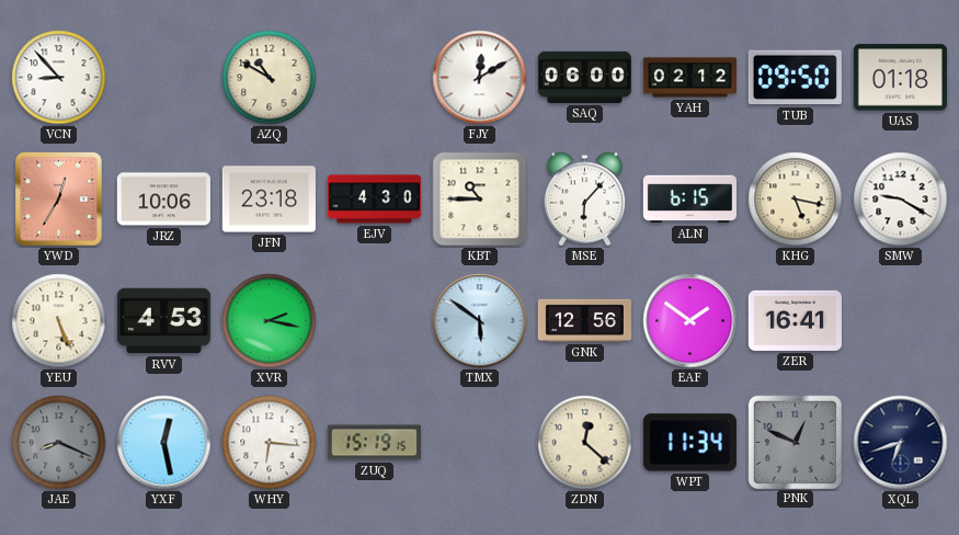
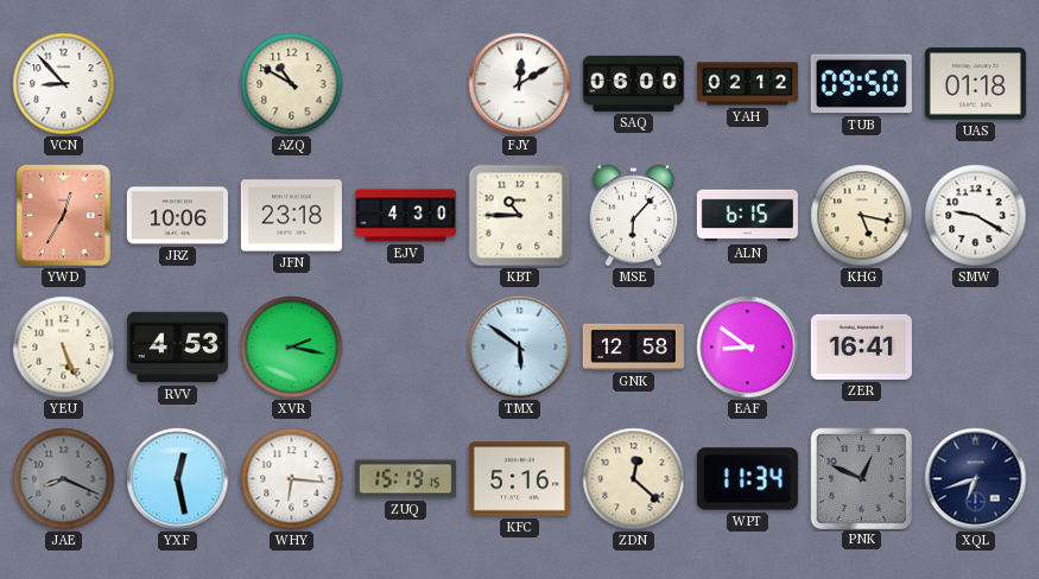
GNK: 12:56 -> 12:58
EAF: 1:51 -> 8:51
KFC: none -> 5:16
